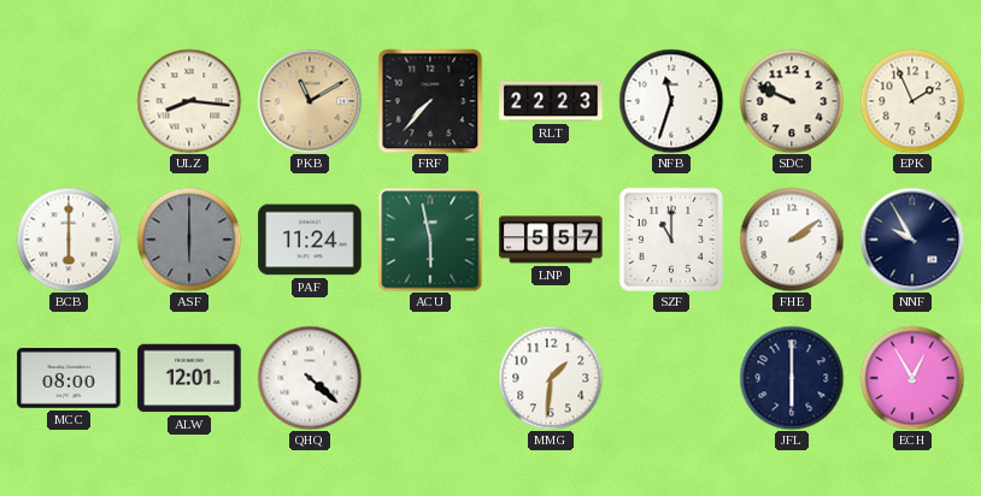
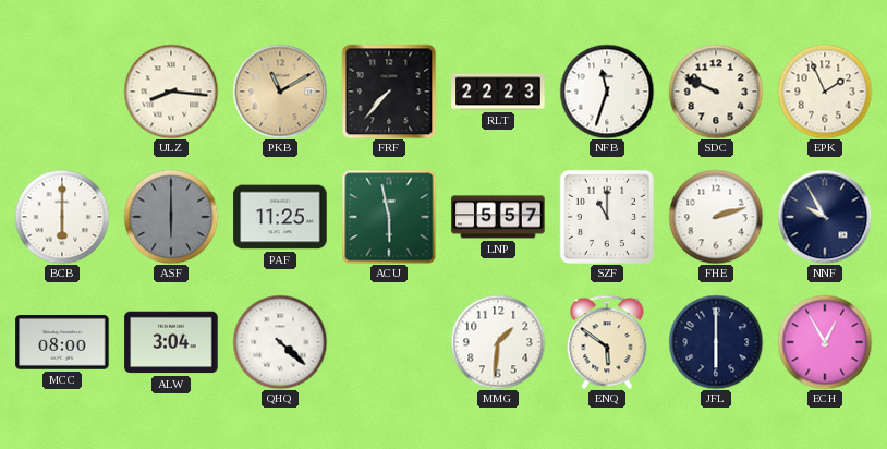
PAF: 11:24 -> 11:25
FHE: 2:09 -> 2:12
ALW: 12:01 -> 3:04
ENQ: none -> 5:51
